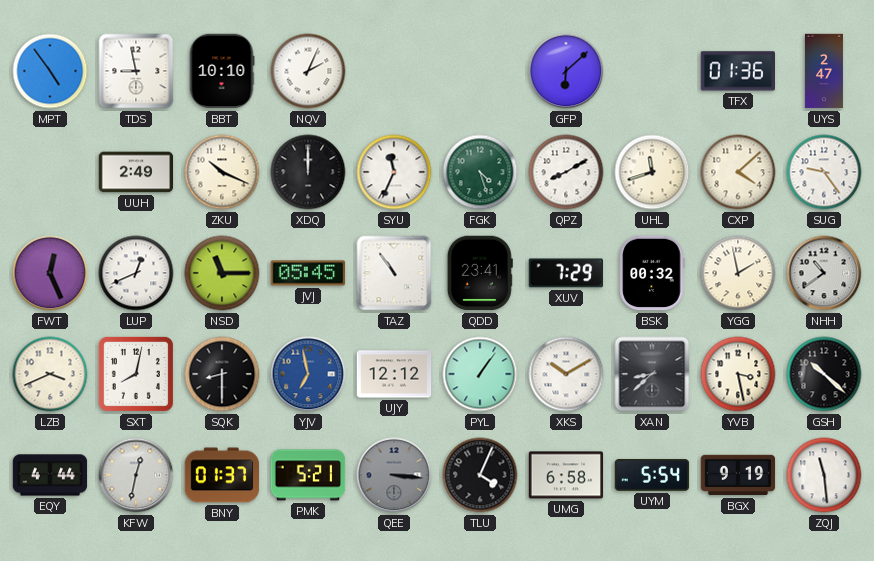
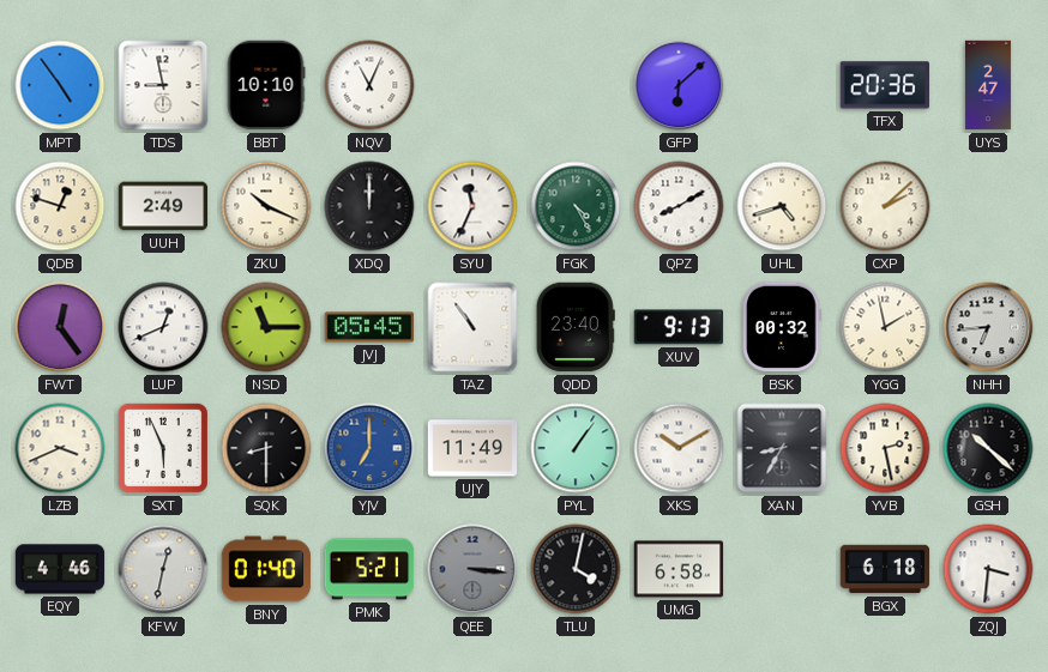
NQV: 2:04 -> 11:04
TFX: 01:36 -> 20:36
QDB: none -> 12:48
FGK: 4:27 -> 4:25
UHL: 11:42 -> 4:42
CXP: 4:08 -> 2:08
SUG: 9:24 -> none
FWT: 12:26 -> 12:24
QDD: 23:41 -> 23:40
XUV: 7:29 -> 9:13
NHH: 10:39 -> 6:44
SXT: 8:02 -> 5:56
YJV: 6:58 -> 7:00
UJY: 12:12 -> 11:49
XAN: 8:38 -> 8:35
YVB: 3:28 -> 2:28
EQY: 4:44 -> 4:46
BNY: 01:37 -> 01:40
TLU: 4:04 -> 4:02
UYM: 5:54 -> none
BGX: 9:19 -> 6:18
ZQJ: 11:29 -> 3:31
